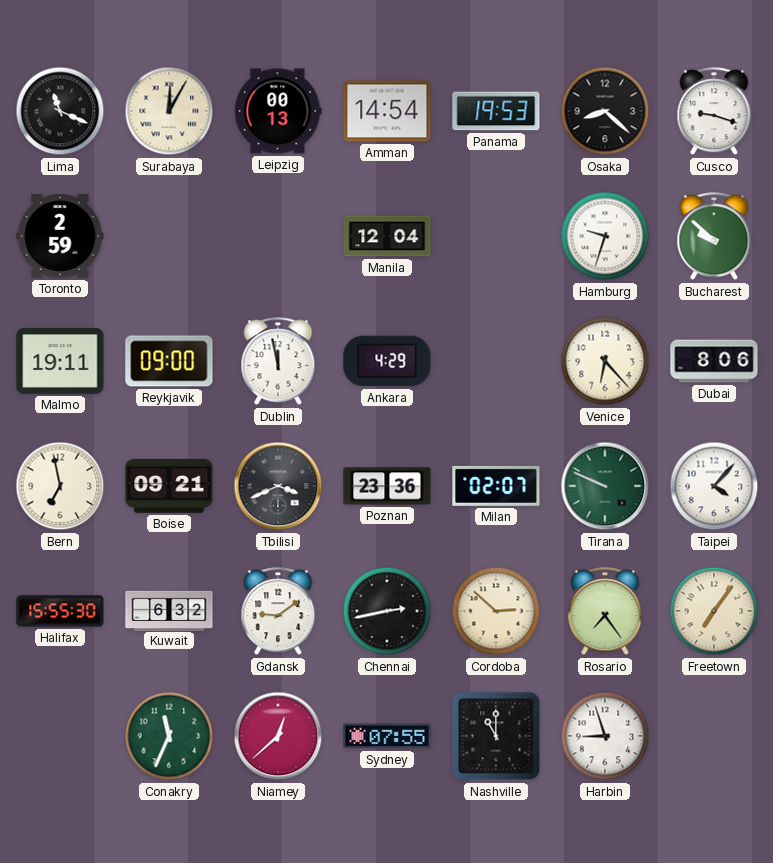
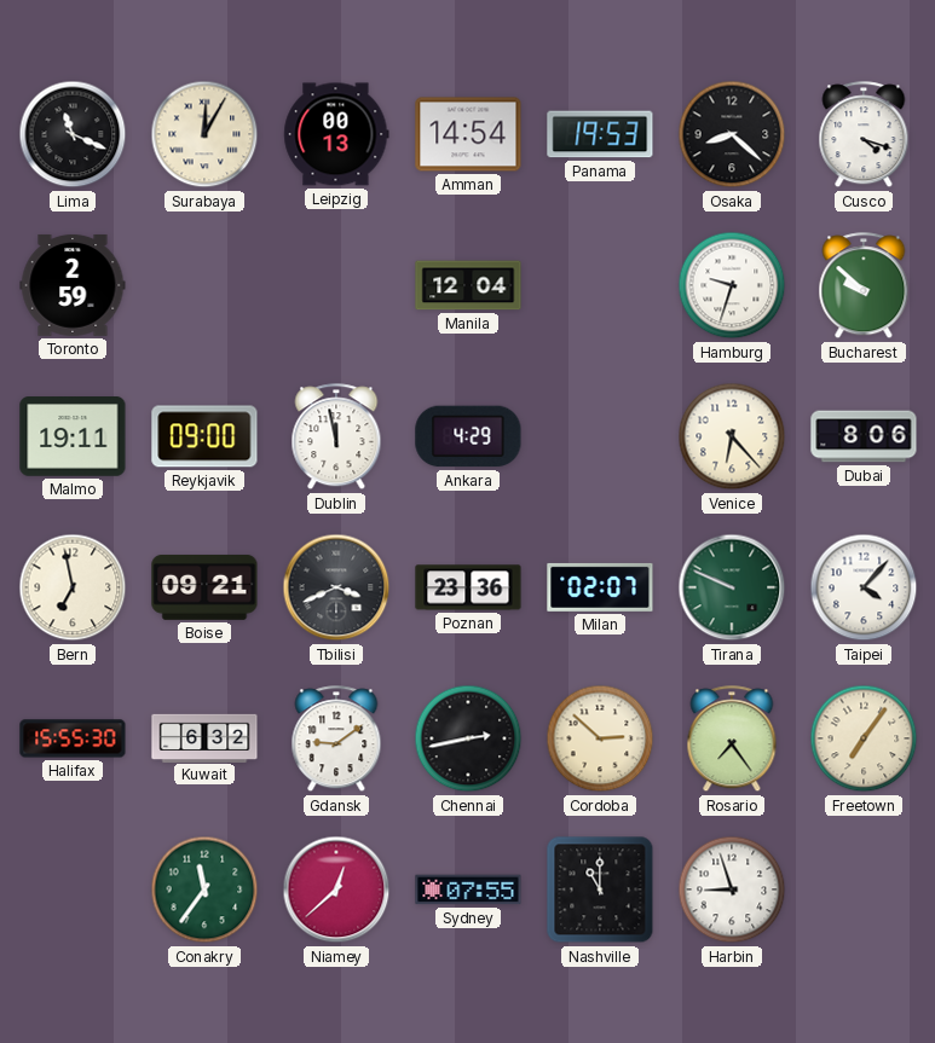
Cusco: 9:18 -> 4:18
Conakry: 11:34 -> 11:36
